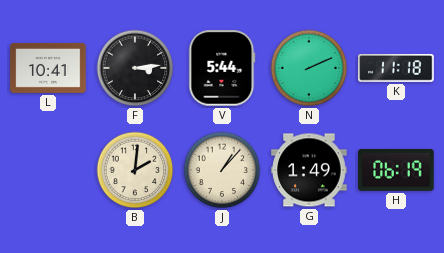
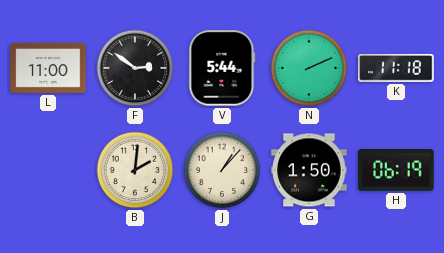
L: 10:41 -> 11:00
F: 3:14 -> 2:51
G: 1:49 -> 1:50
